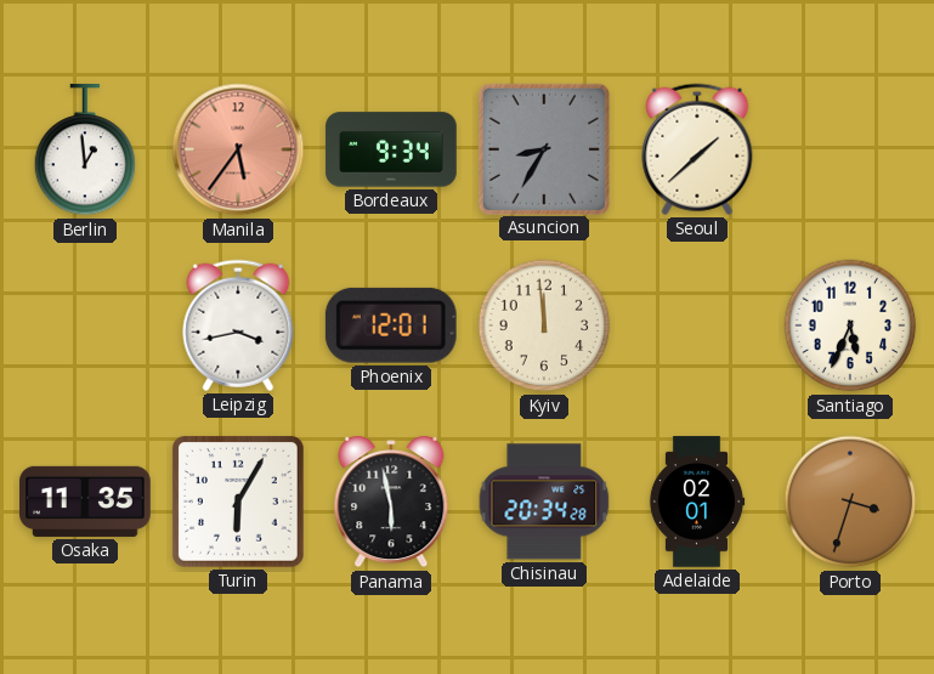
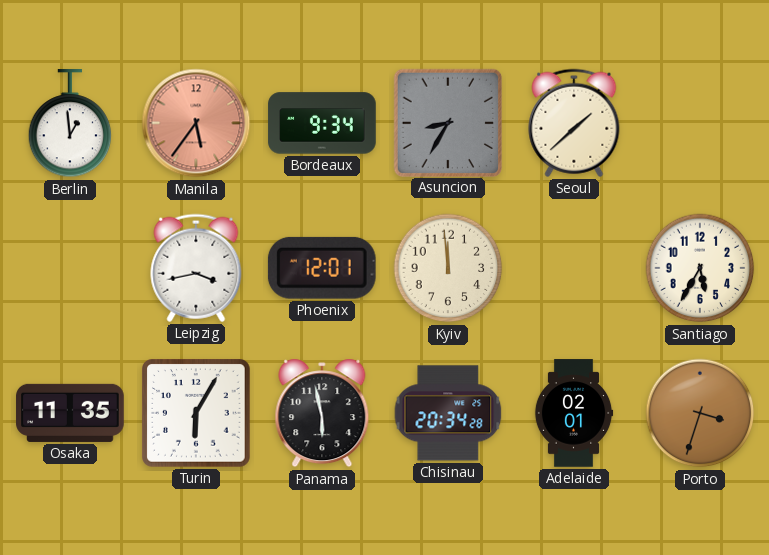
Santiago: 5:34 -> 5:35
